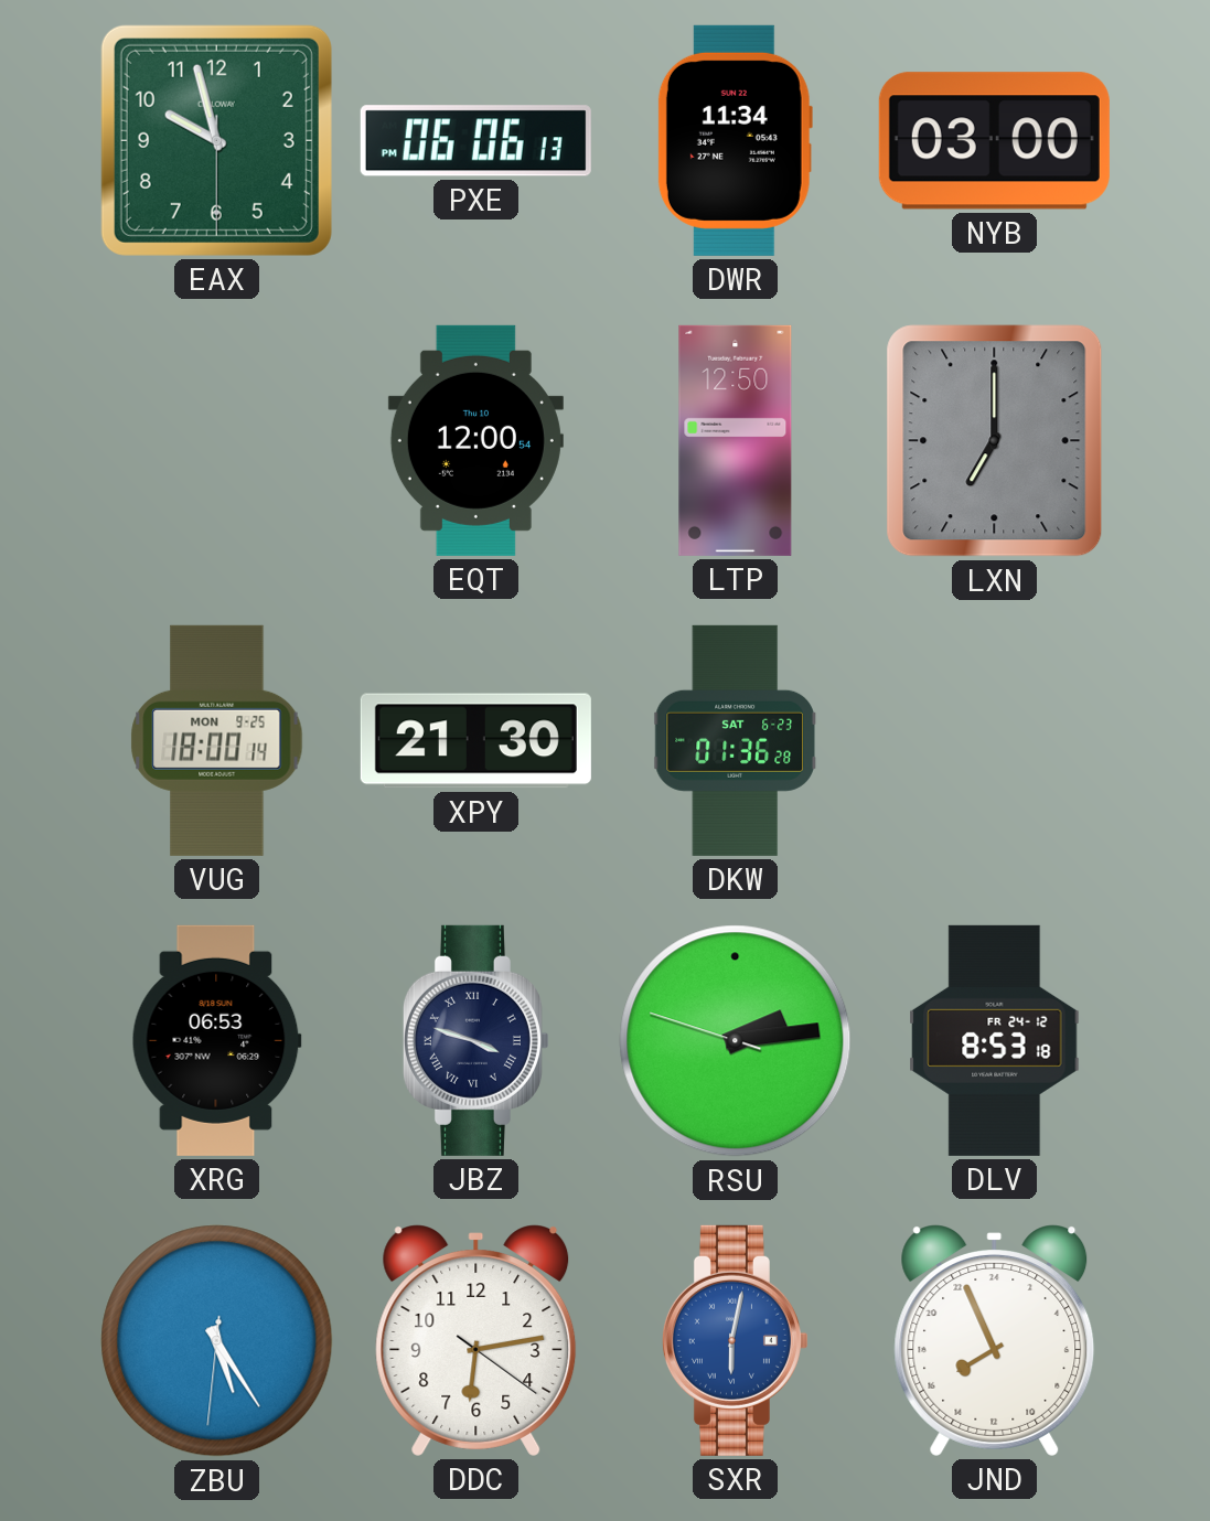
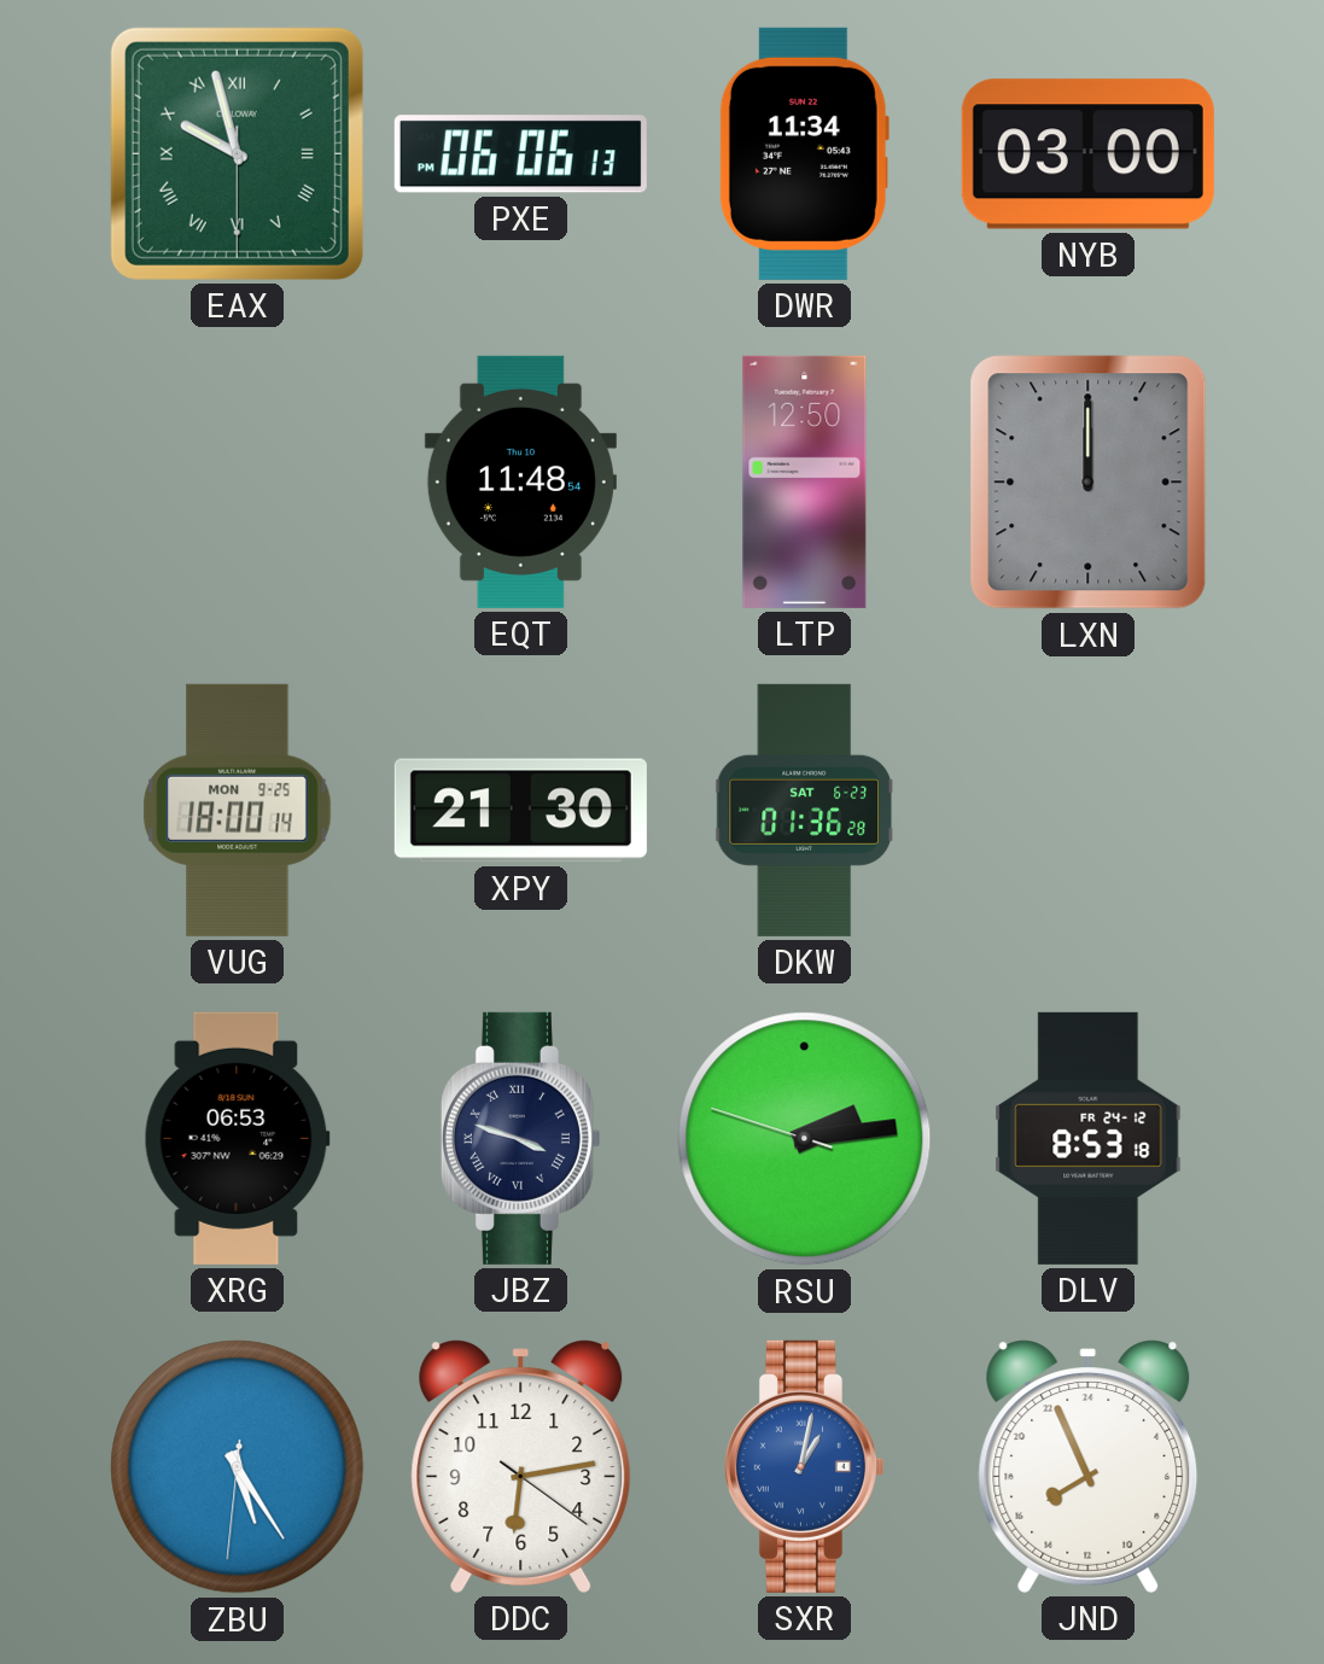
EAX numerals: Arabic -> Roman
EQT: 12:00 -> 11:48
LXN: 7:00 -> 12:00
SXR: 6:02 -> 1:02
